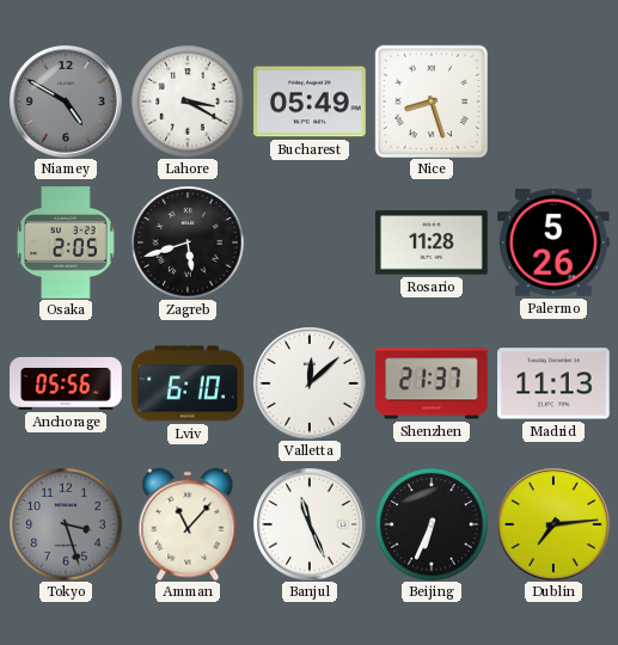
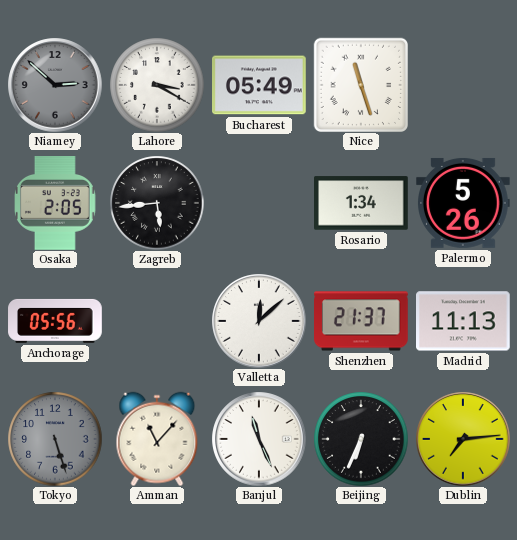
Niamey: 4:50 -> 2:52
Nice: 8:27 -> 11:27
Zagreb: 5:42 -> 5:44
Rosario: 11:28 -> 1:34
Lviv: 6:10 -> none
Tokyo: 3:27 -> 5:27
